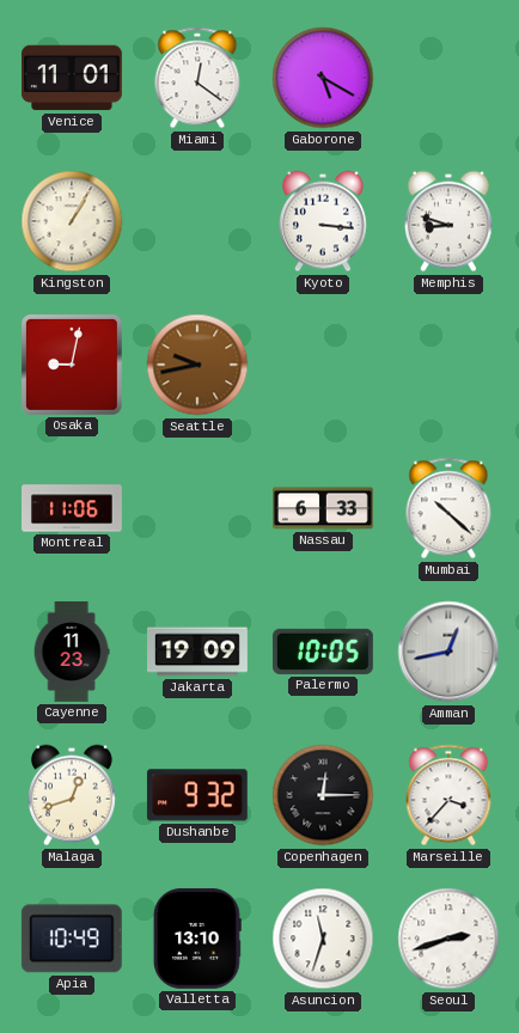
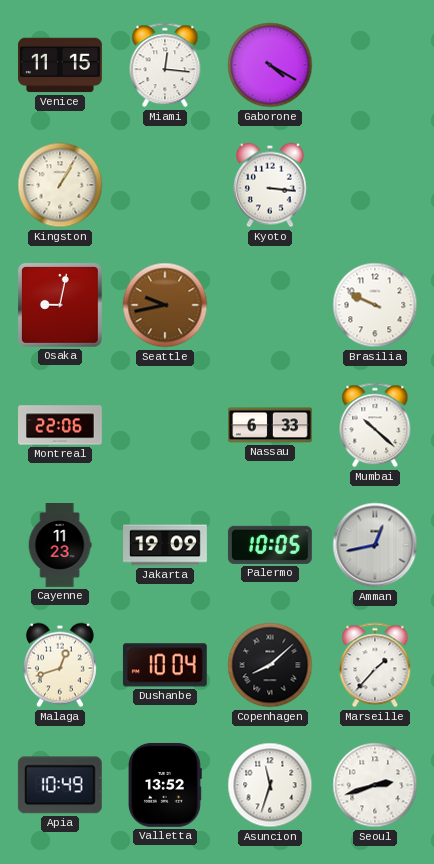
Venice: 11:01 -> 11:15
Miami: 12:21 -> 12:16
Gaborone: 5:20 -> 4:20
Memphis: 8:48 -> none
Brasilia: none -> 9:49
Montreal: 11:06 -> 22:06
Dushanbe: 9:32 -> 10:04
Copenhagen: 12:15 -> 8:08
Marseille: 3:37 -> 1:37
Valletta: 13:10 -> 13:52
